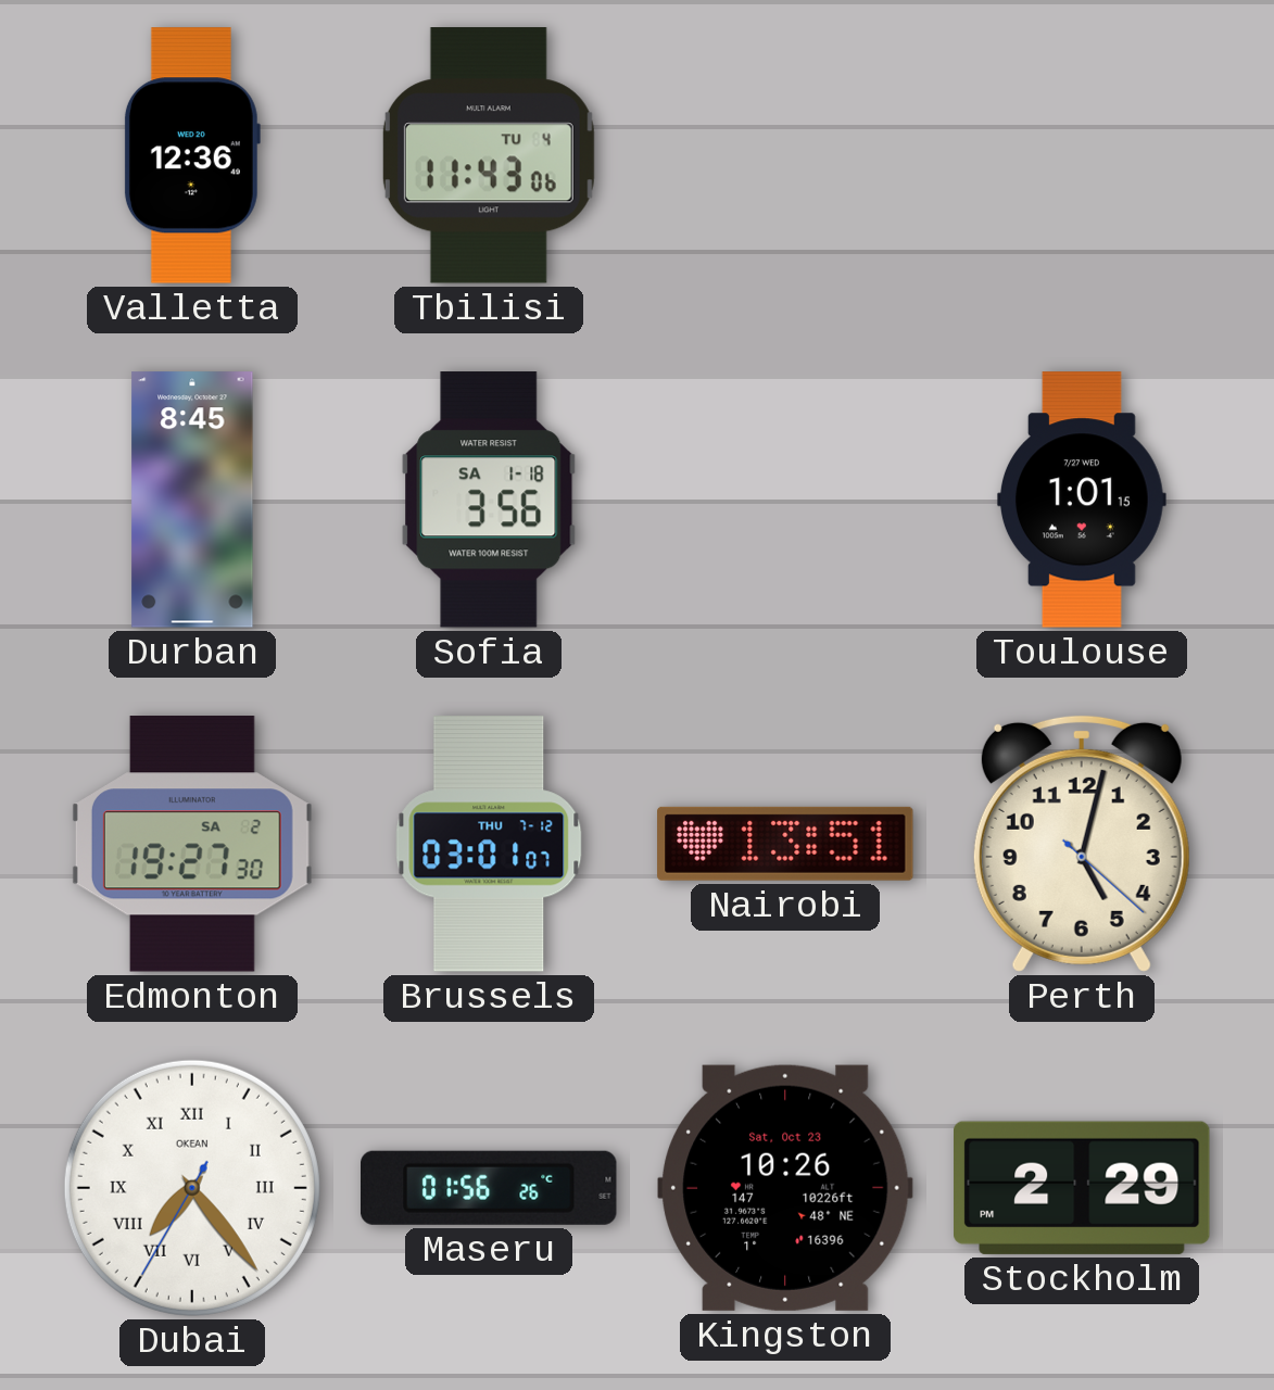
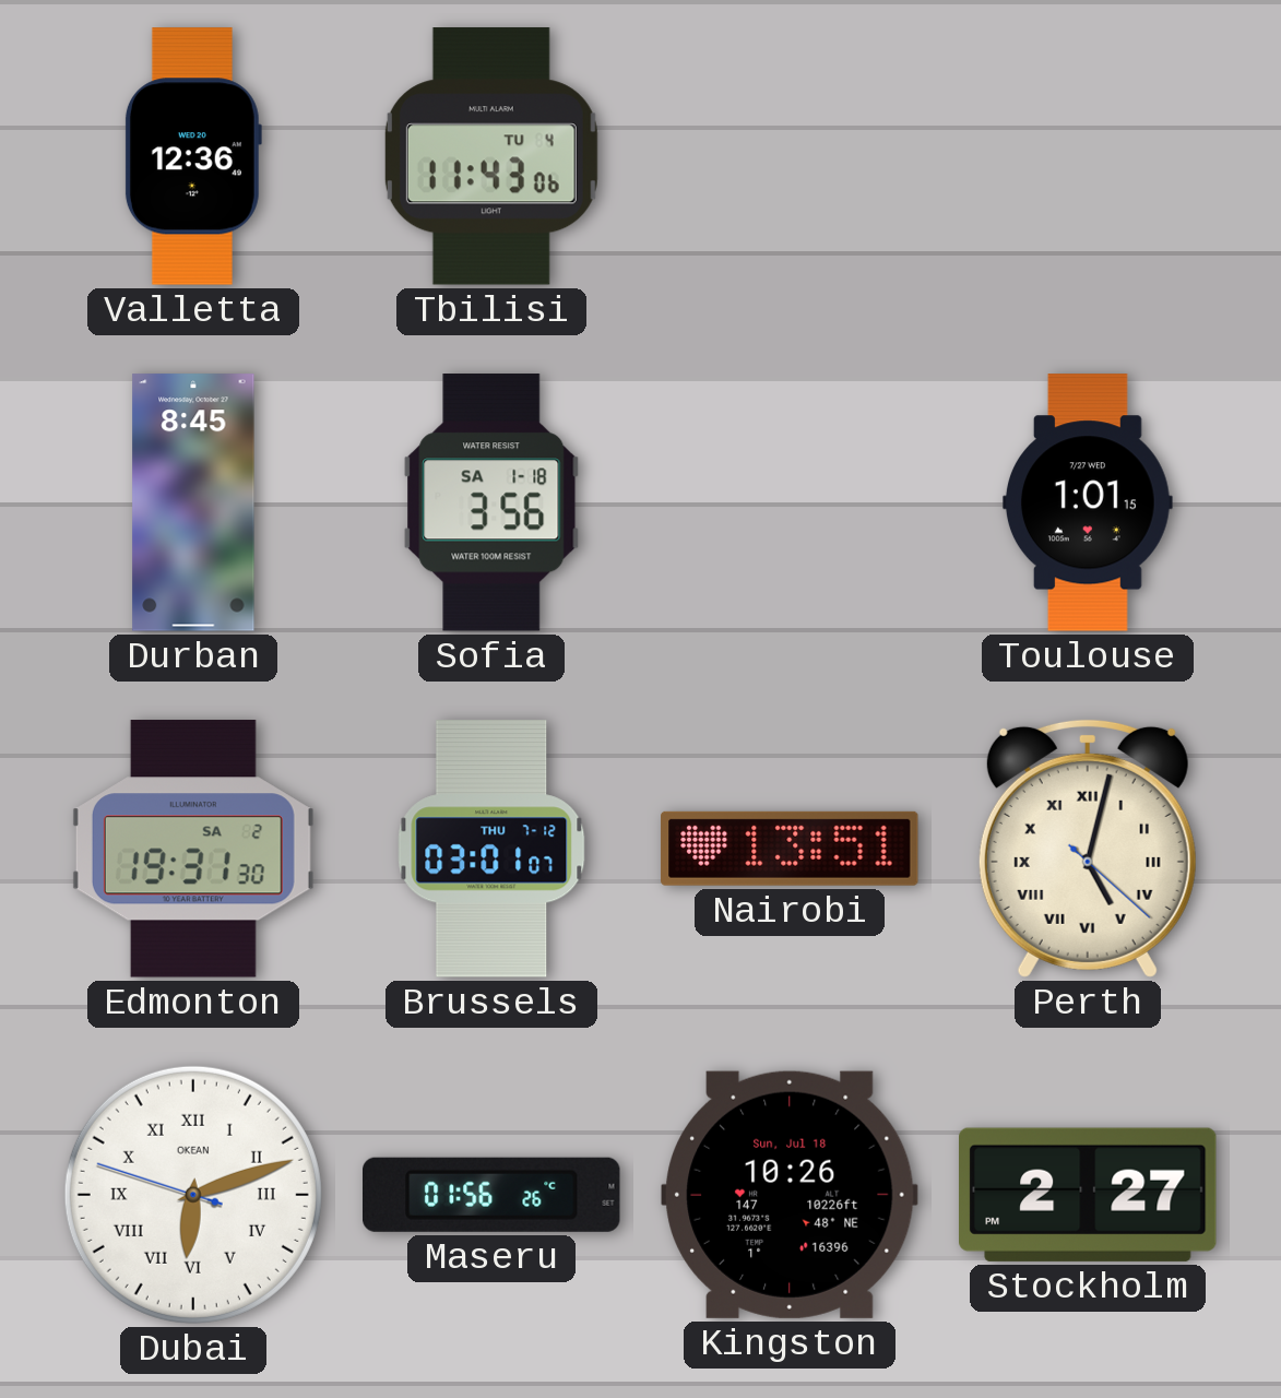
Edmonton: 19:27 -> 19:31
Perth numerals: Arabic -> Roman
Dubai: 7:23 -> 6:11
Kingston date: Sat, Oct 23 -> Sun, Jul 18
Stockholm: 2:29 -> 2:27
